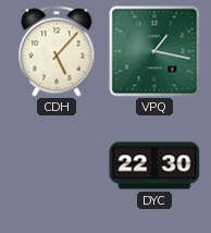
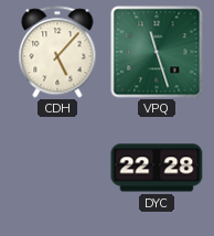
VPQ: 1:17 -> 11:27
DYC: 22:30 -> 22:28
